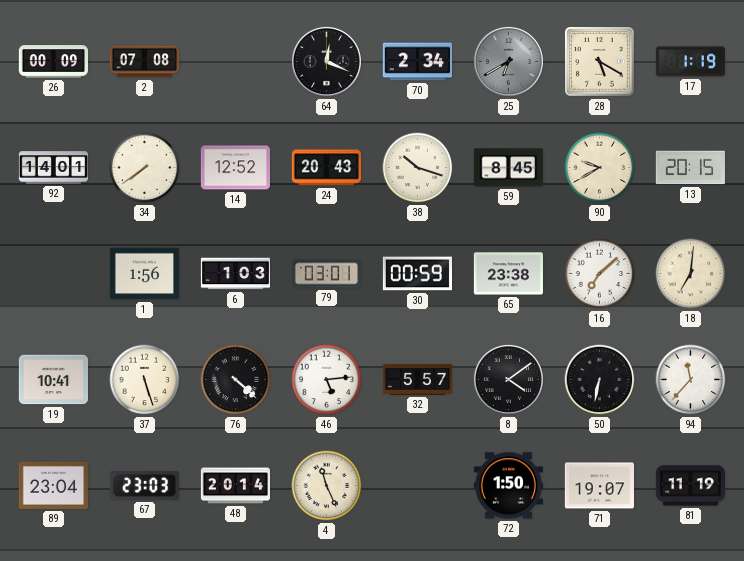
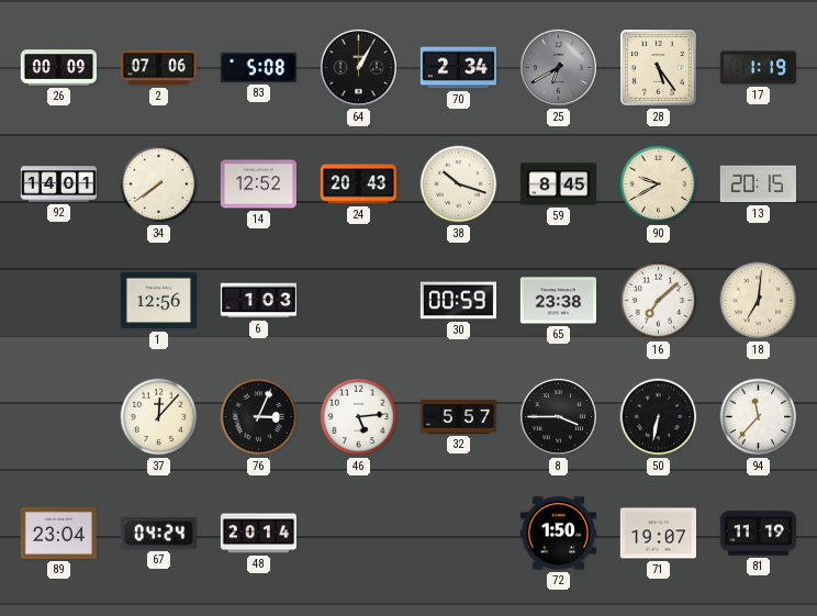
2: 07:08 -> 07:06
83: none -> 5:08
64: 12:19 -> 1:05
28: 5:20 -> 5:24
1: 1:56 -> 12:56
79: 03:01 -> none
19: 10:41 -> none
37: 5:27 -> 12:07
76: 4:22 -> 3:04
8: 4:09 -> 3:45
67: 23:03 -> 04:24
4: 11:26 -> none
